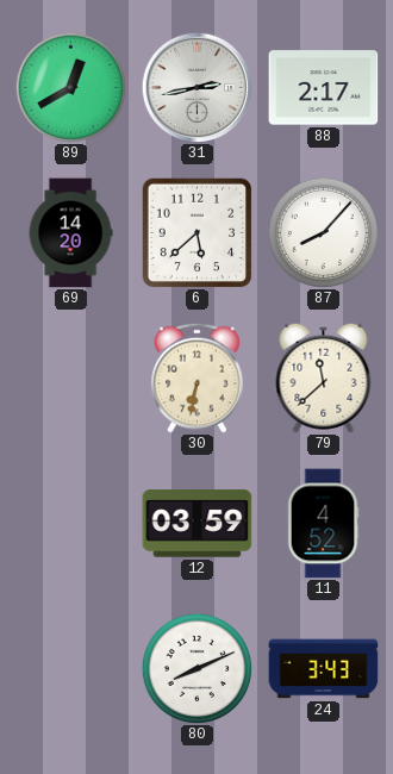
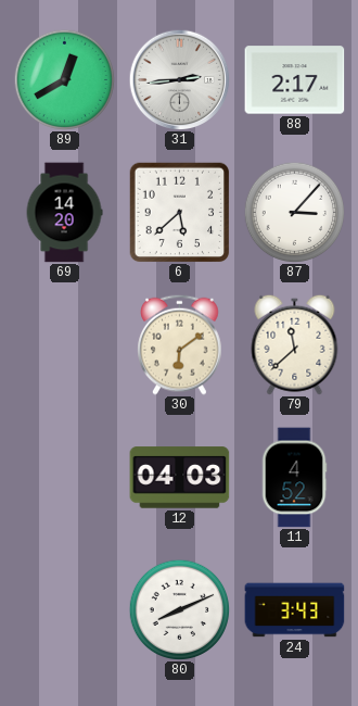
31: 2:43 -> 2:44
87: 8:07 -> 3:07
30: 6:32 -> 6:09
12: 03:59 -> 04:03
